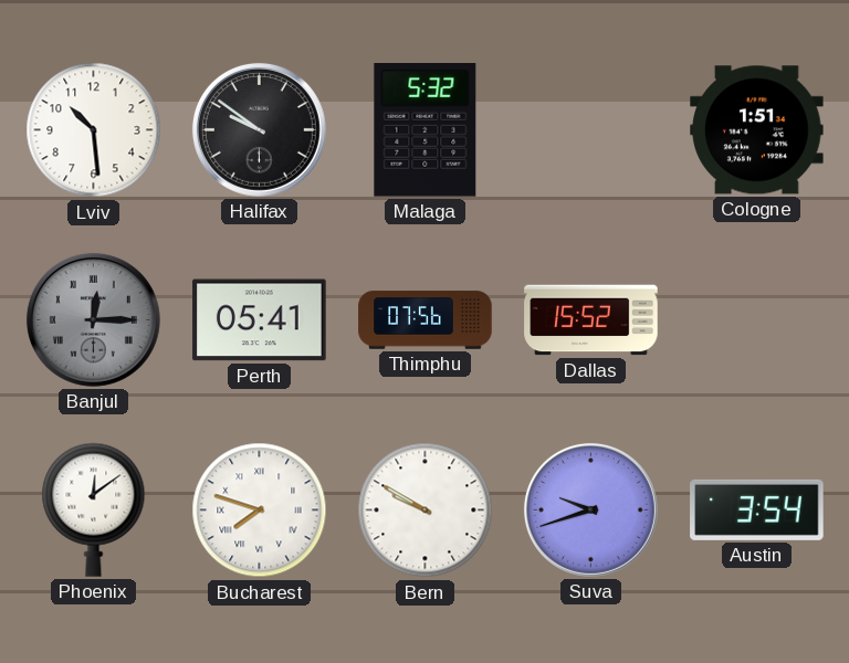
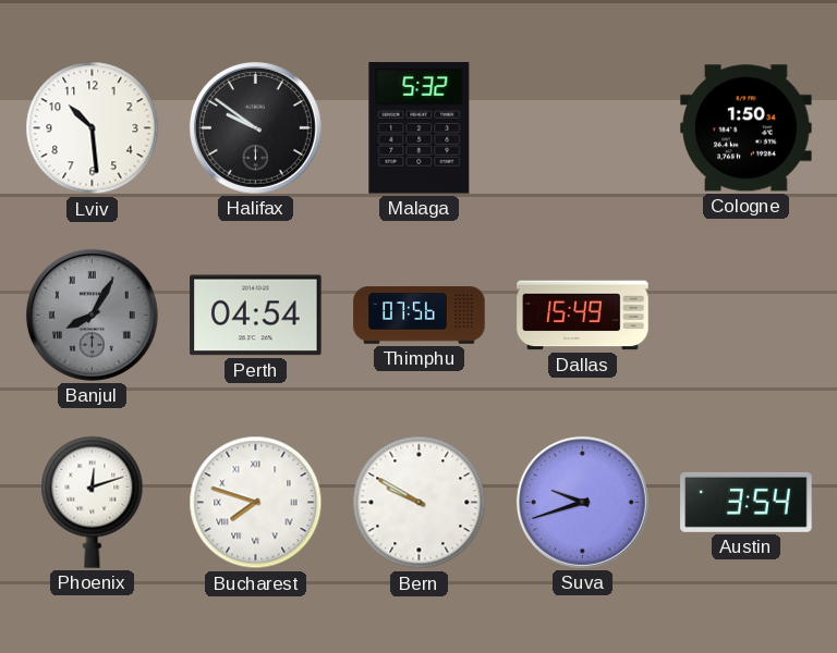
Cologne: 1:51 -> 1:50
Banjul: 12:15 -> 8:05
Perth: 05:41 -> 04:54
Dallas: 15:52 -> 15:49
Phoenix: 12:09 -> 12:12
